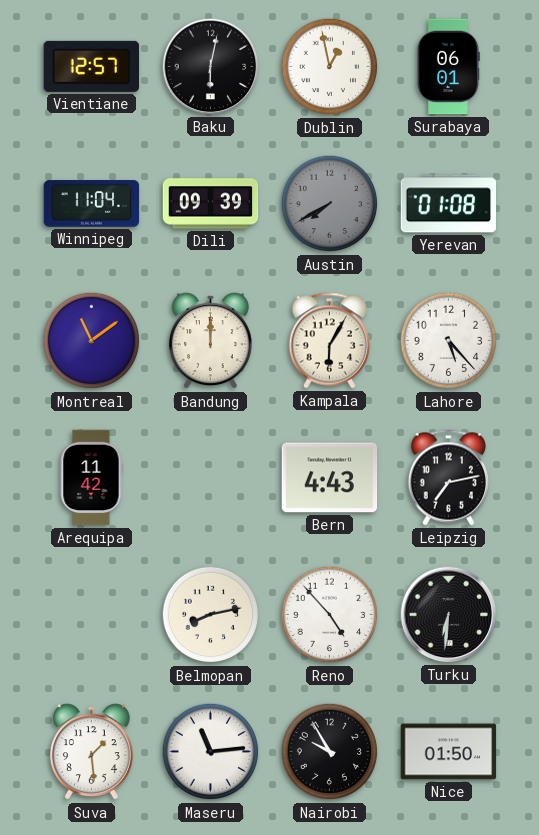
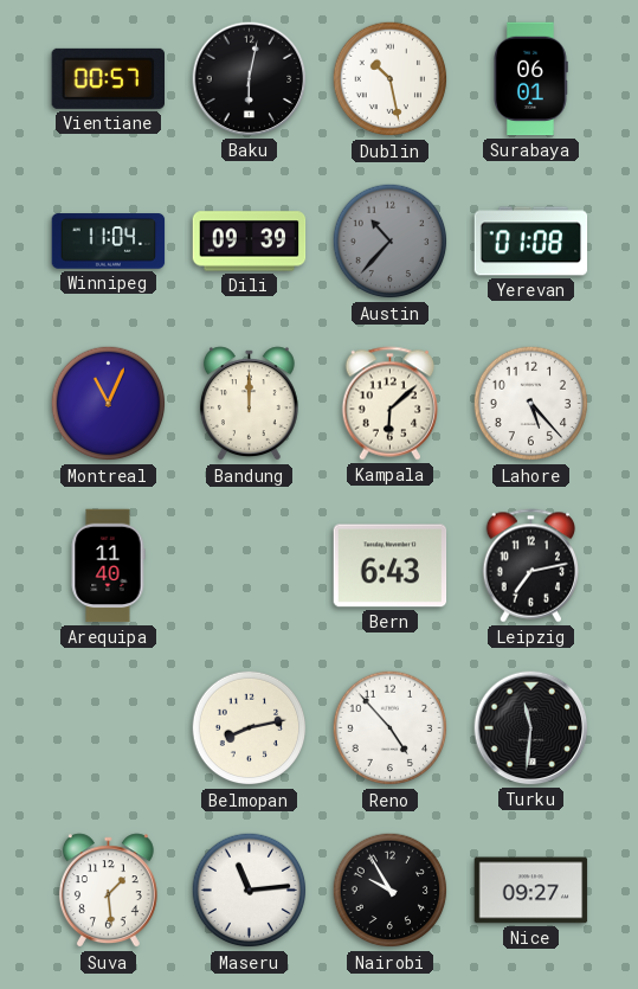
Vientiane: 12:57 -> 00:57
Dublin: 12:58 -> 10:28
Austin: 7:40 -> 10:37
Montreal: 11:09 -> 11:04
Kampala: 6:05 -> 6:08
Arequipa: 11:42 -> 11:40
Bern: 4:43 -> 6:43
Turku: 6:31 -> 11:31
Nice: 01:50 -> 09:27
